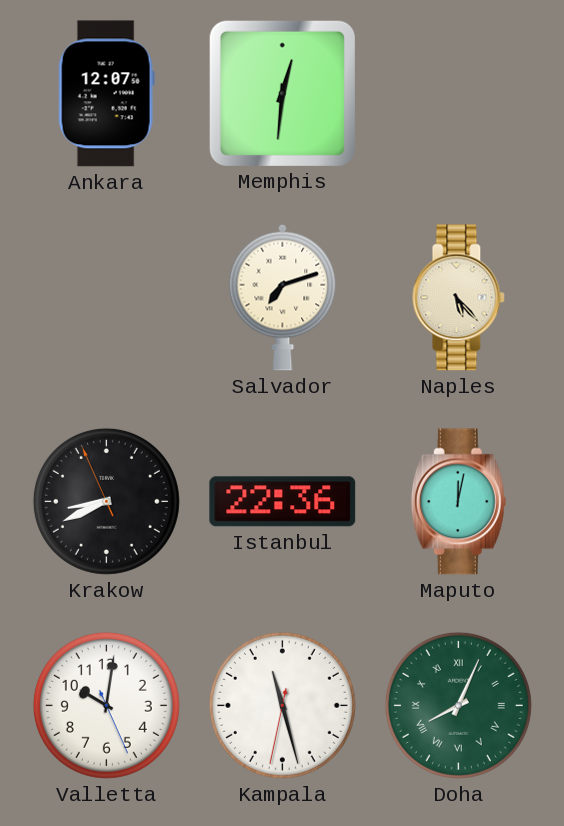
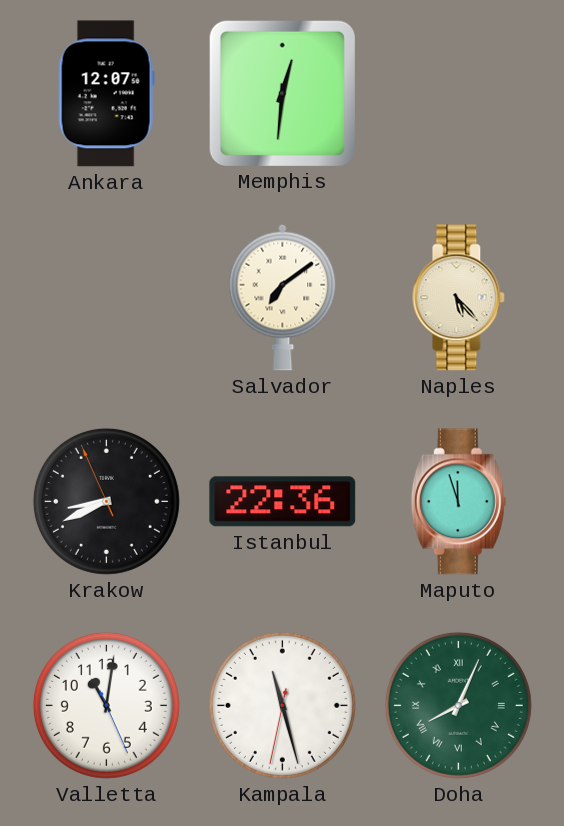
Salvador: 7:12 -> 7:09
Maputo: 12:02 -> 11:57
Valletta: 10:01 -> 11:01
